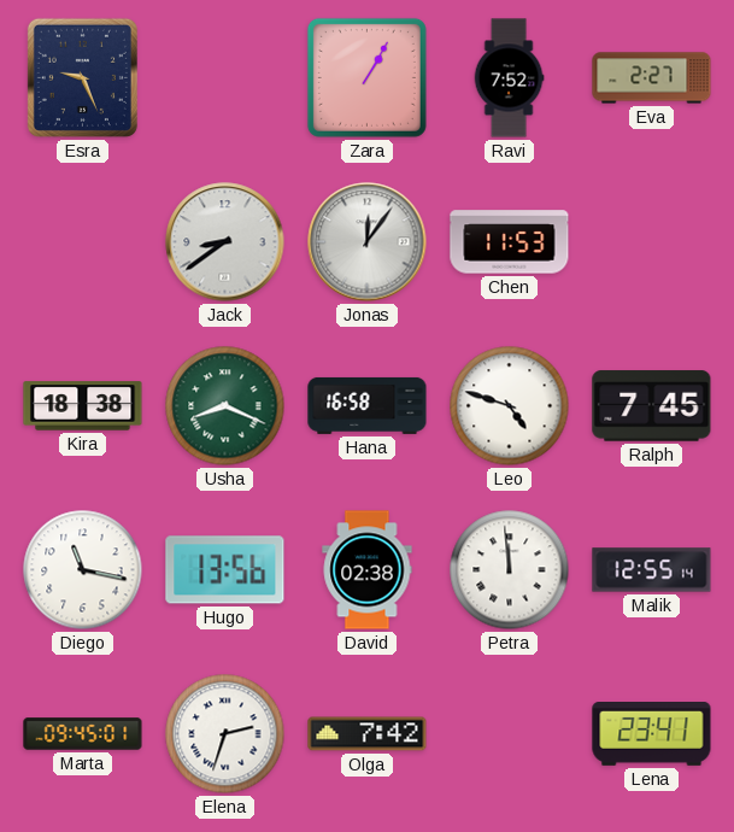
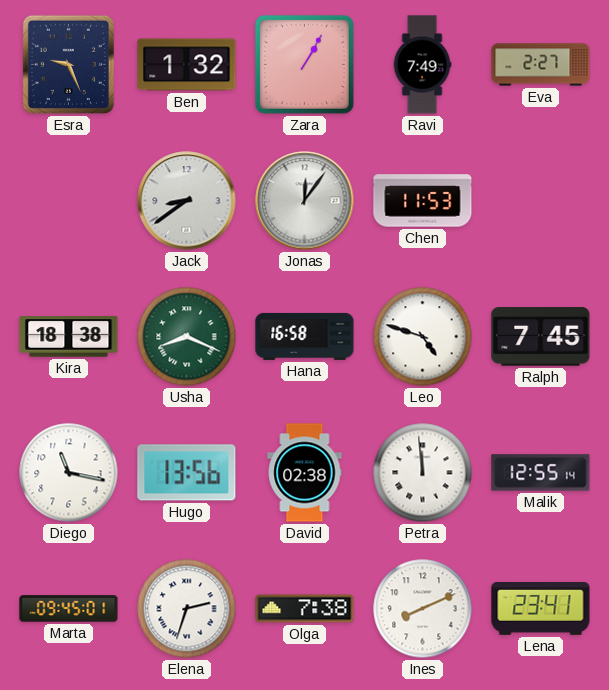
Ben: none -> 1:32
Ravi: 7:52 -> 7:49
Olga: 7:42 -> 7:38
Ines: none -> 8:11
